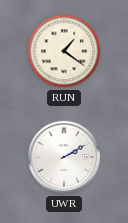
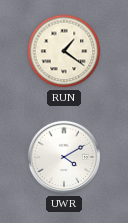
UWR: 2:10 -> 4:10
